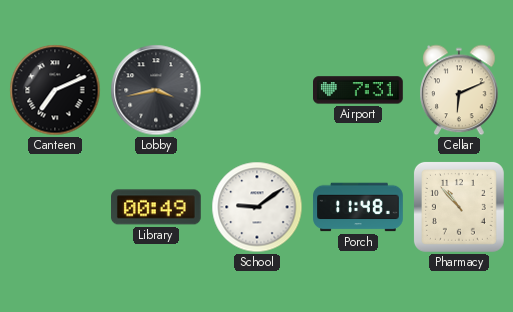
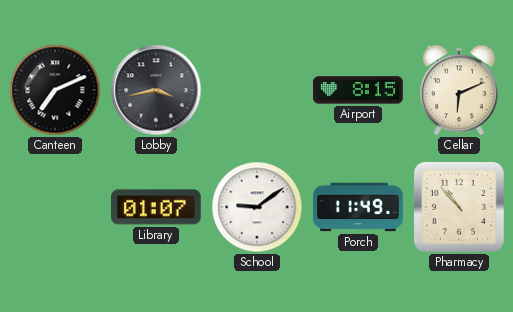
Airport: 7:31 -> 8:15
Library: 00:49 -> 01:07
Porch: 11:48 -> 11:49
